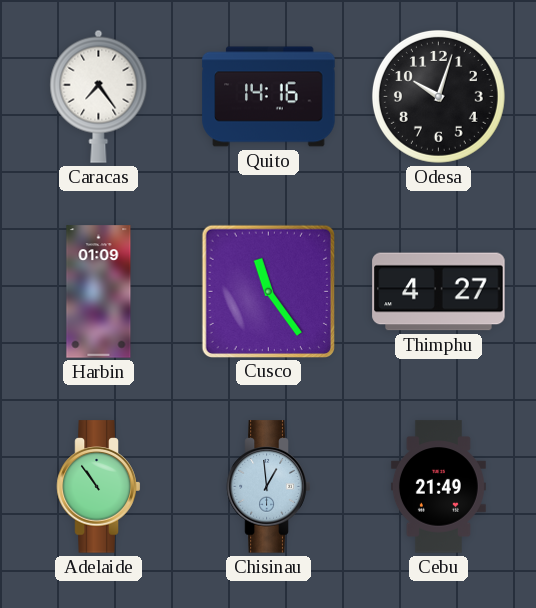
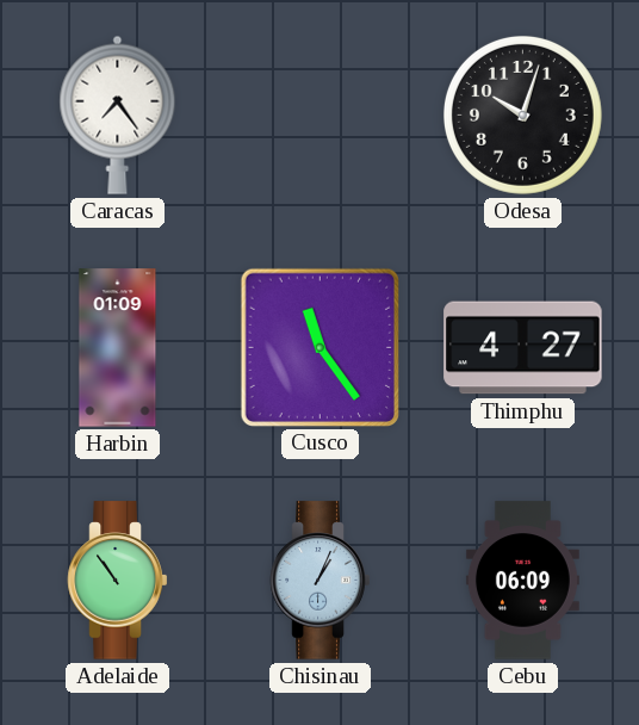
Quito: 14:16 -> none
Chisinau: 12:59 -> 1:04
Cebu: 21:49 -> 06:09
